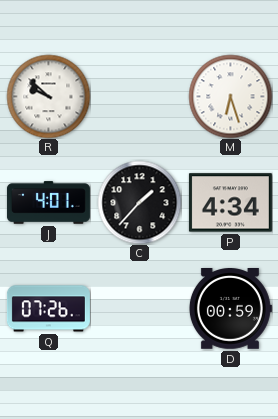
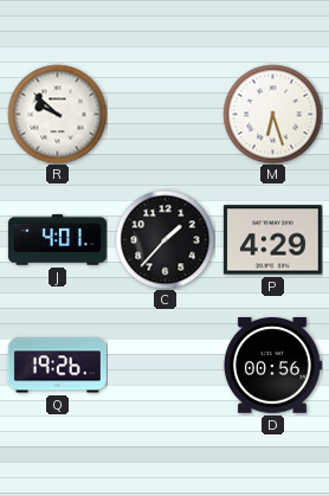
P: 4:34 -> 4:29
Q: 07:26 -> 19:26
D: 00:59 -> 00:56
